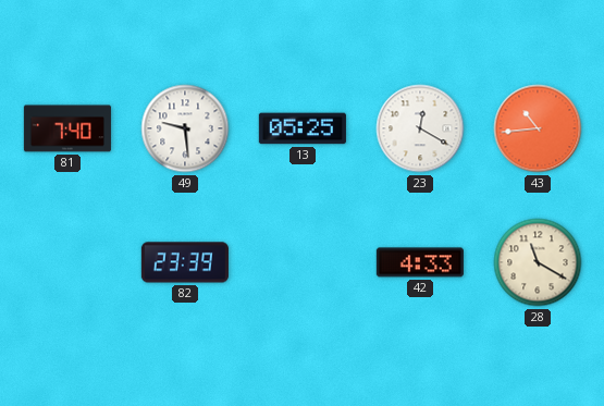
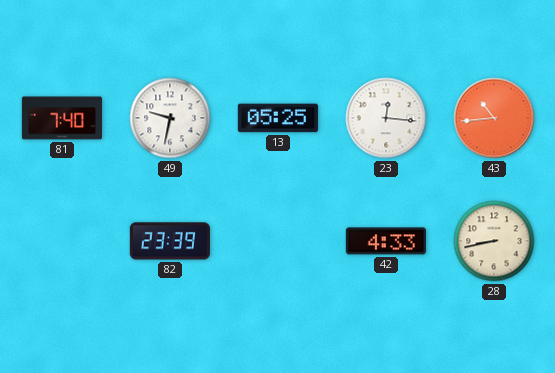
49: 9:29 -> 9:32
23: 12:20 -> 12:16
28: 11:20 -> 8:43
